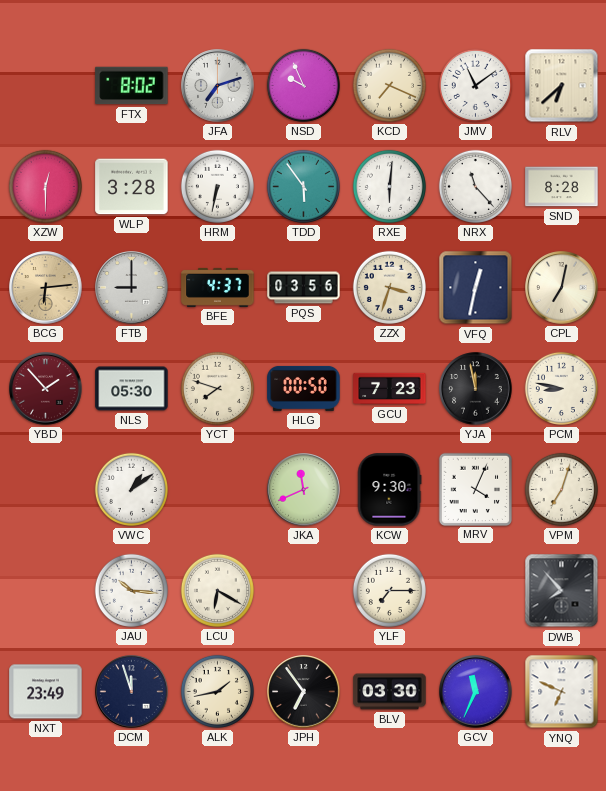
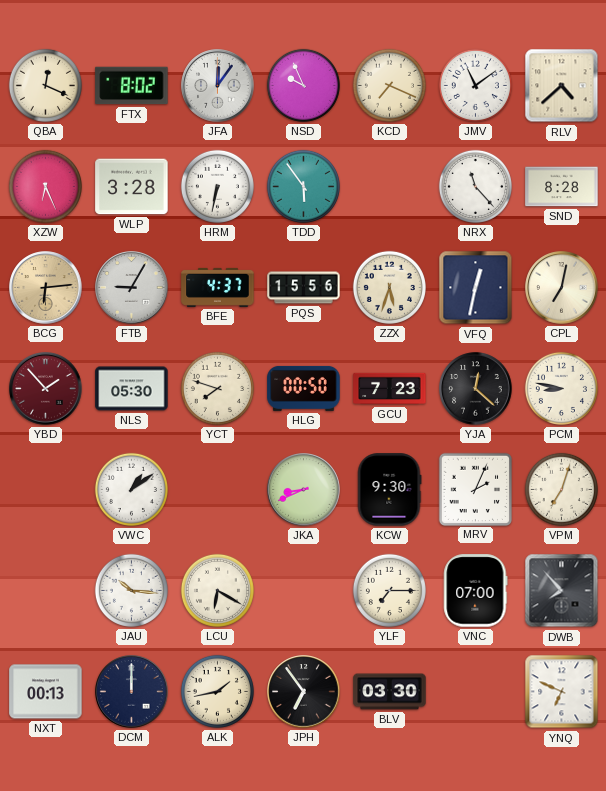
QBA: none -> 12:19
JFA: 7:12 -> 12:06
RLV: 6:38 -> 4:38
XZW: 12:30 -> 6:26
RXE: 6:01 -> none
FTB: 9:00 -> 9:05
PQS: 03:56 -> 15:56
ZZX: 3:33 -> 5:33
YJA: 11:58 -> 12:22
JKA: 11:41 -> 8:41
MRV: 4:04 -> 2:04
VNC: none -> 07:00
NXT: 23:49 -> 00:13
DCM: 11:57 -> 12:00
GCV: 11:34 -> none
